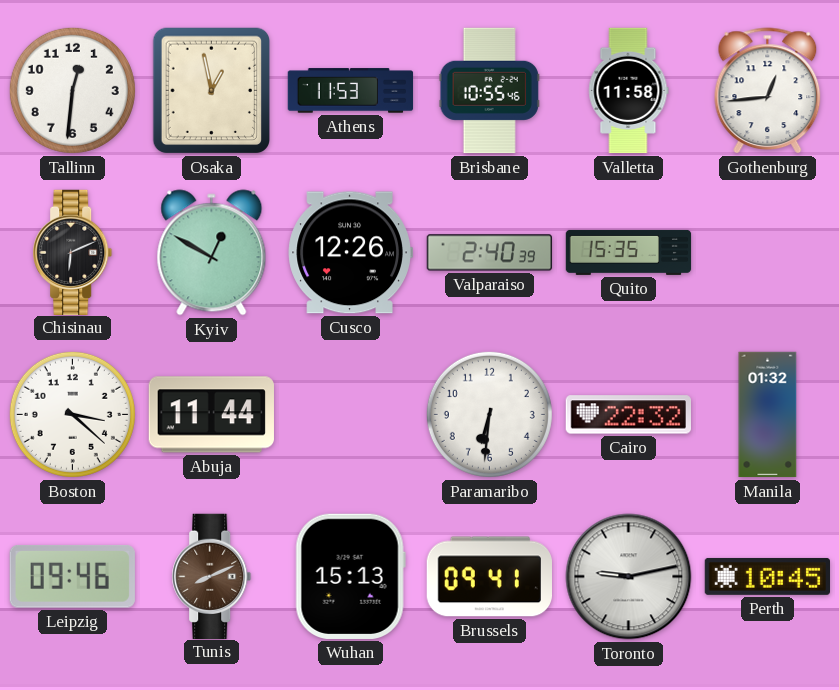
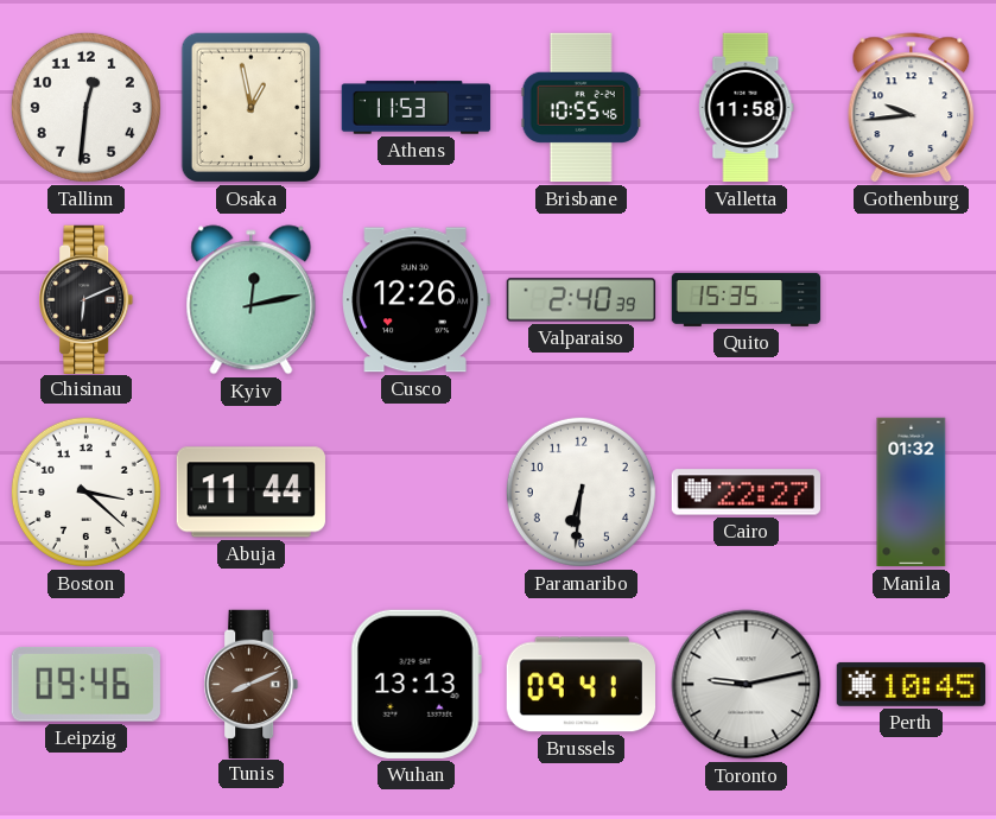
Gothenburg: 12:44 -> 9:44
Kyiv: 12:50 -> 12:13
Cairo: 22:32 -> 22:27
Wuhan: 15:13 -> 13:13
